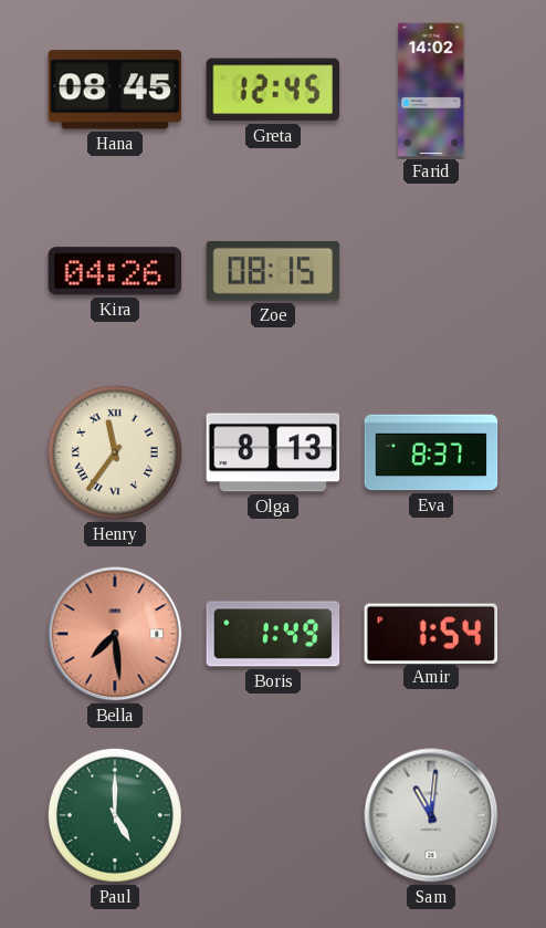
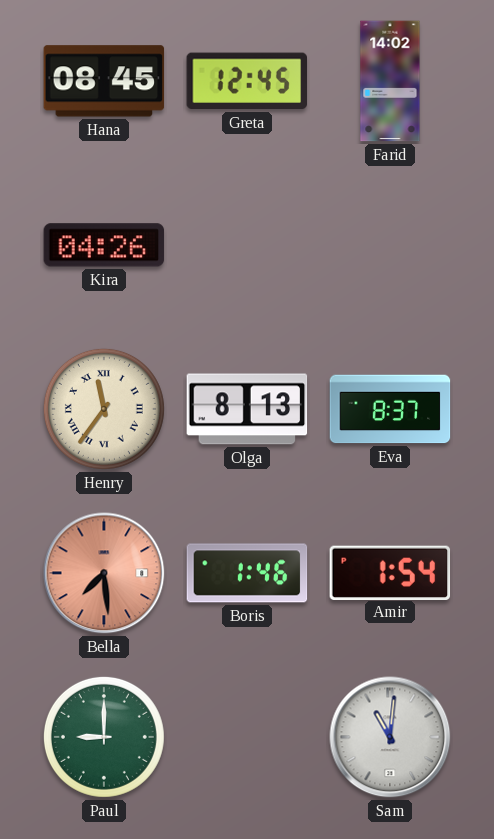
Zoe: 08:15 -> none
Boris: 1:49 -> 1:46
Paul: 5:00 -> 9:00
